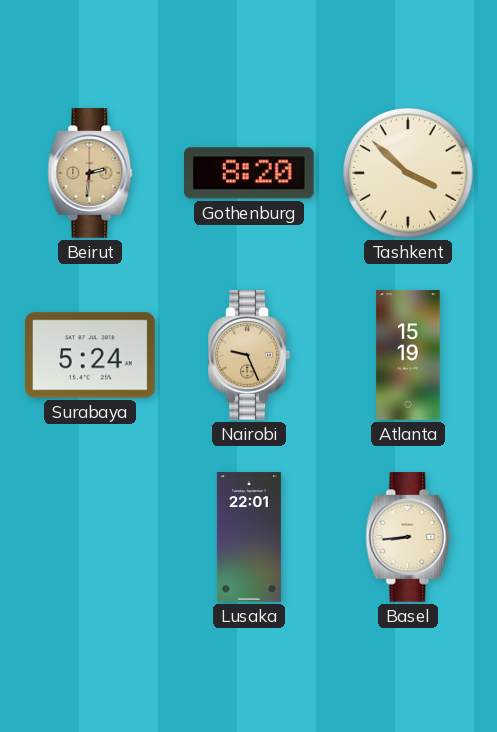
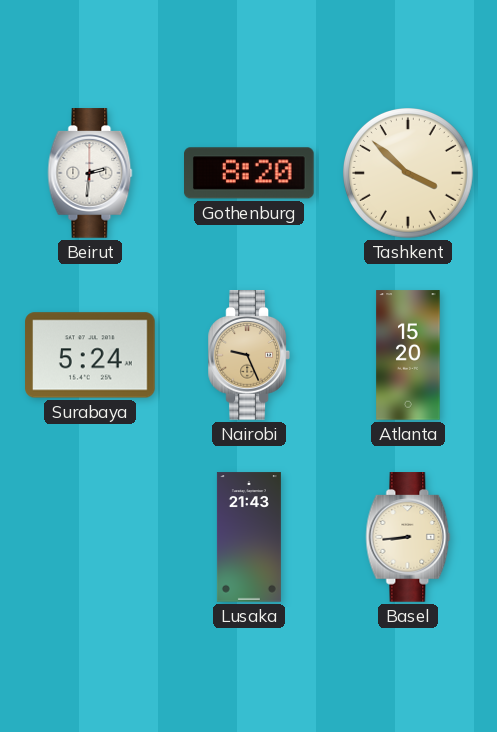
Beirut dial: champagne -> white
Atlanta: 15:19 -> 15:20
Lusaka: 22:01 -> 21:43
